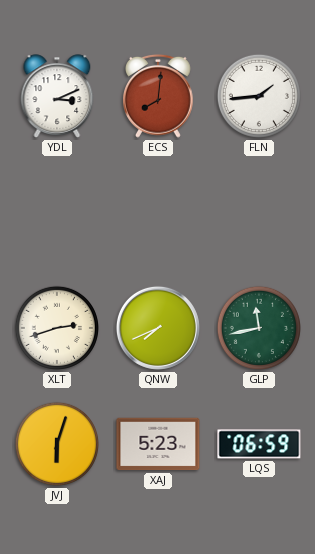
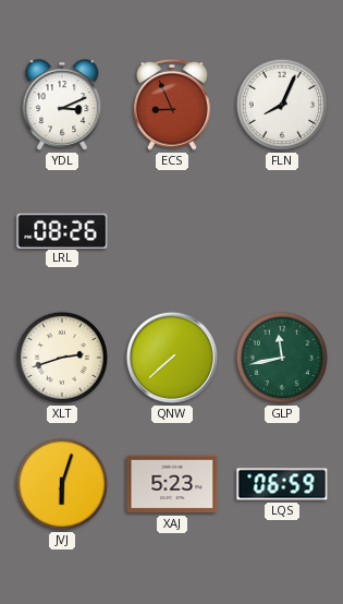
ECS: 8:01 -> 8:56
FLN: 1:44 -> 8:04
LRL: none -> 08:26
QNW: 7:41 -> 7:38
